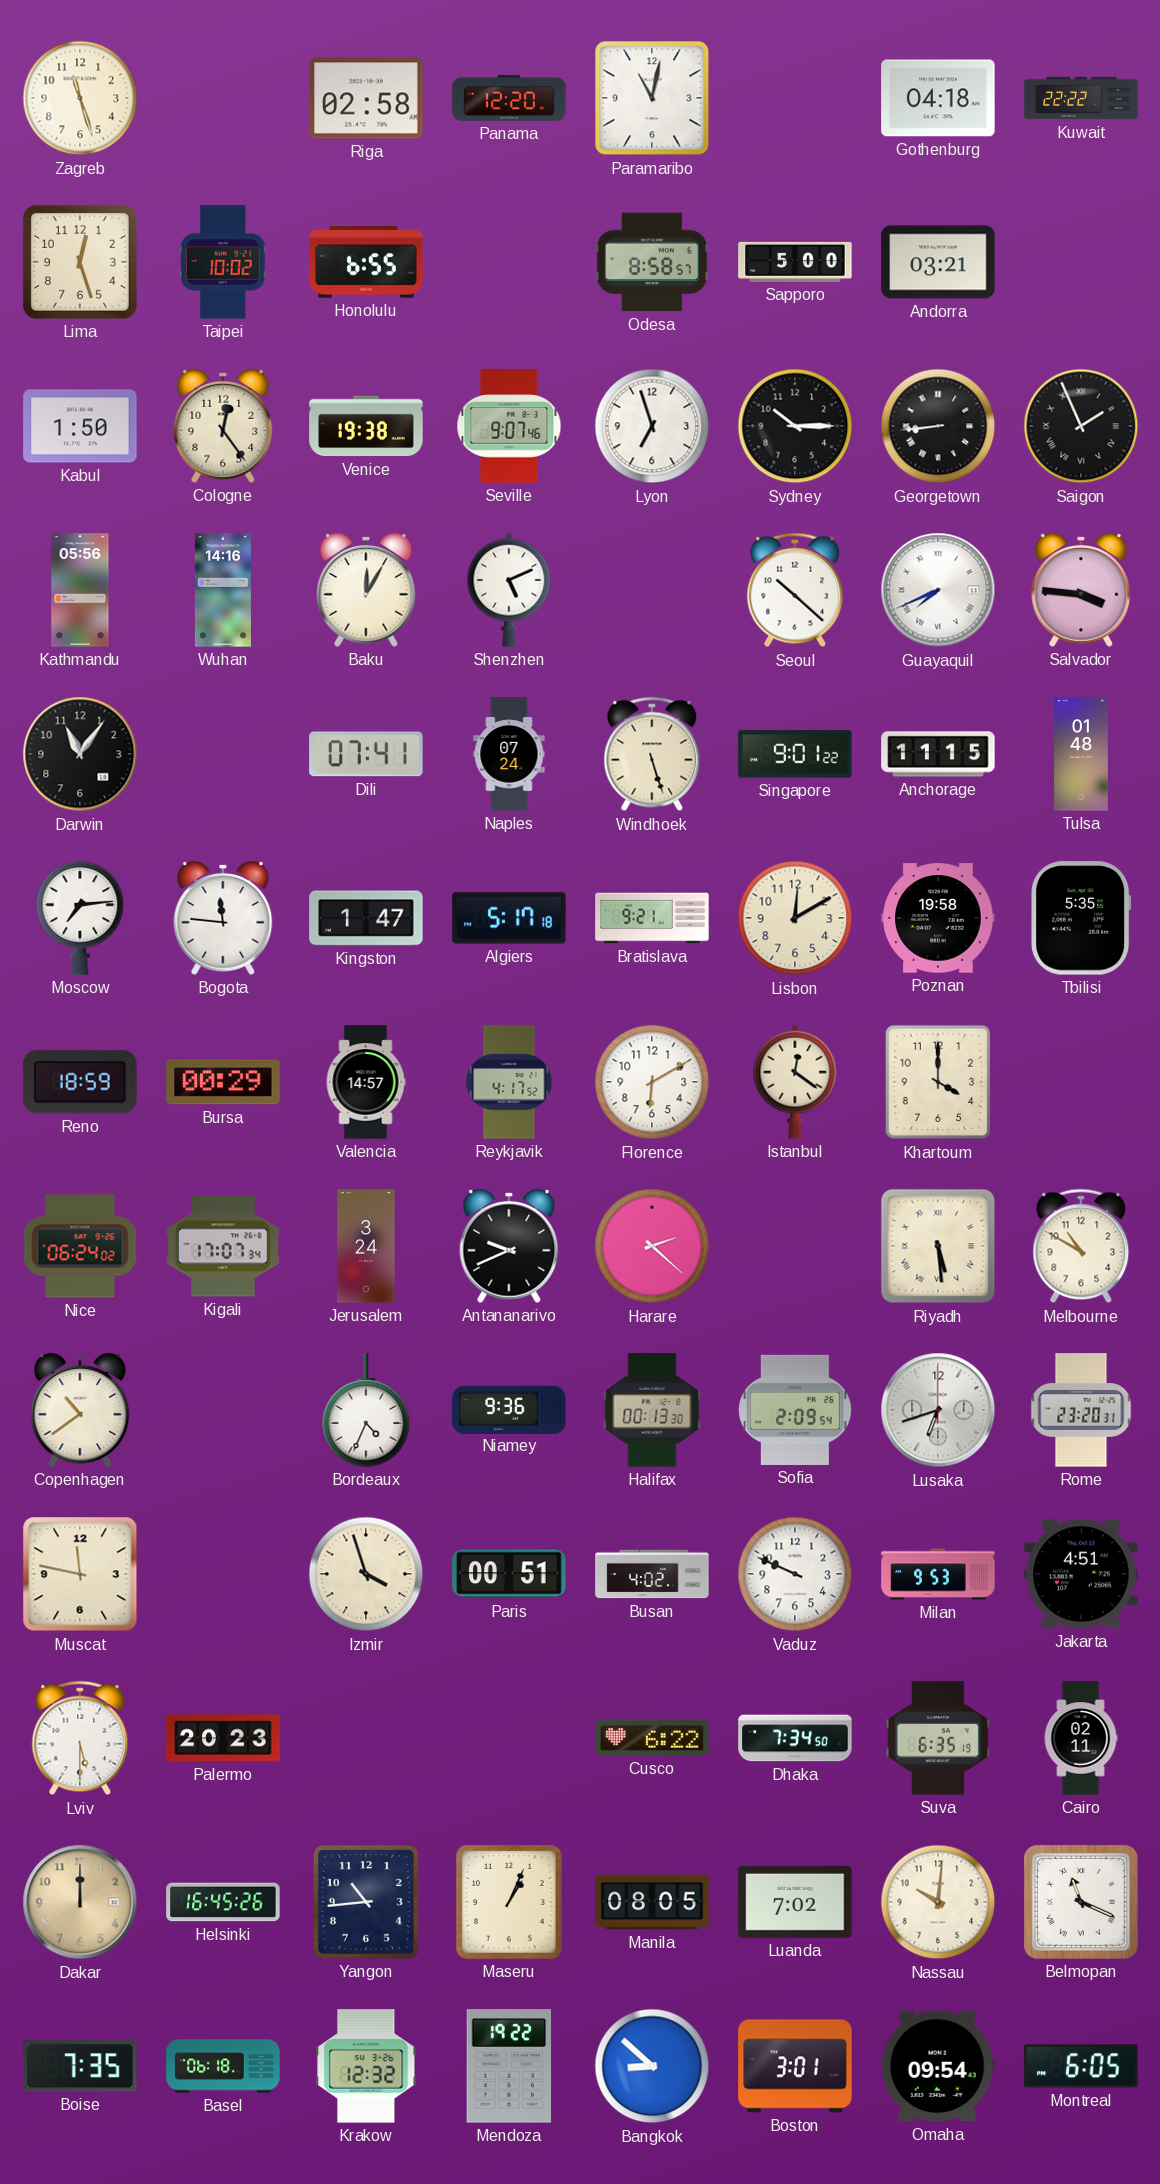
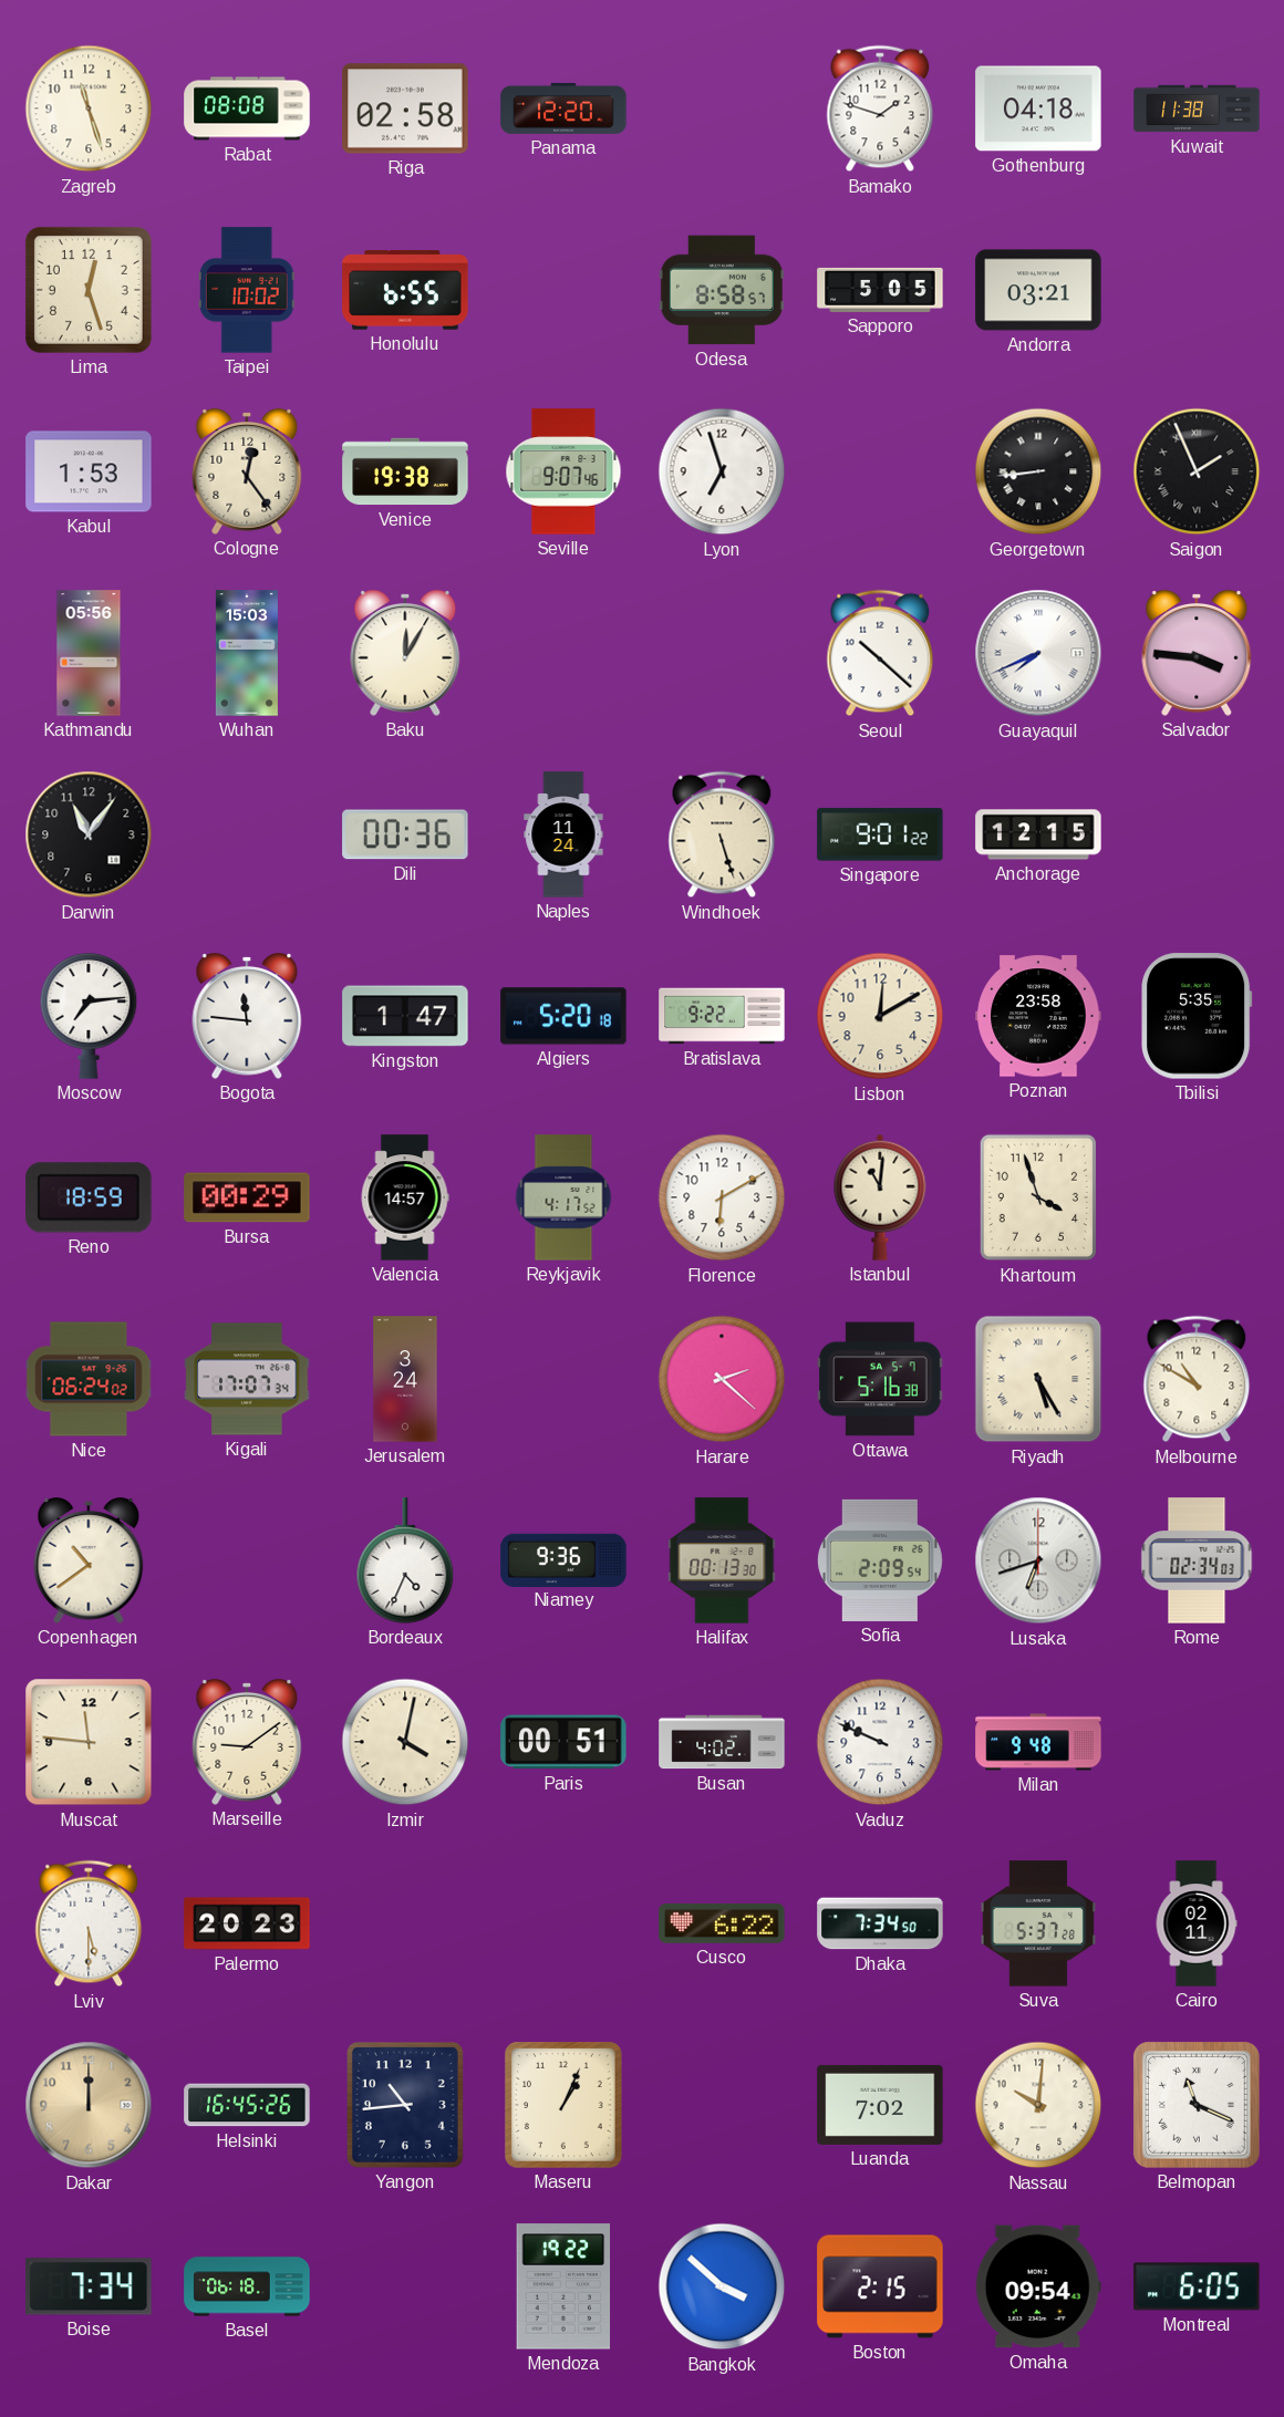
Rabat: none -> 08:08
Paramaribo: 11:02 -> none
Bamako: none -> 1:48
Kuwait: 22:22 -> 11:38
Sapporo: 5:00 -> 5:05
Kabul: 1:50 -> 1:53
Sydney: 10:15 -> none
Wuhan: 14:16 -> 15:03
Shenzhen: 5:11 -> none
Dili: 07:41 -> 00:36
Naples: 07:24 -> 11:24
Anchorage: 11:15 -> 12:15
Tulsa: 01:48 -> none
Algiers: 5:17 -> 5:20
Bratislava: 9:21 -> 9:22
Poznan: 19:58 -> 23:58
Istanbul: 12:21 -> 11:01
Khartoum: 4:00 -> 3:57
Antananarivo: 9:41 -> none
Ottawa: none -> 5:16
Riyadh: 5:29 -> 5:25
Rome: 23:20 -> 02:34
Muscat: 11:47 -> 11:46
Marseille: none -> 9:09
Izmir: 3:57 -> 4:02
Milan: 9:53 -> 9:48
Jakarta: 4:51 -> none
Suva: 6:35 -> 5:37
Manila: 08:05 -> none
Boise: 7:35 -> 7:34
Krakow: 12:32 -> none
Bangkok: 8:52 -> 3:52
Boston: 3:01 -> 2:15
